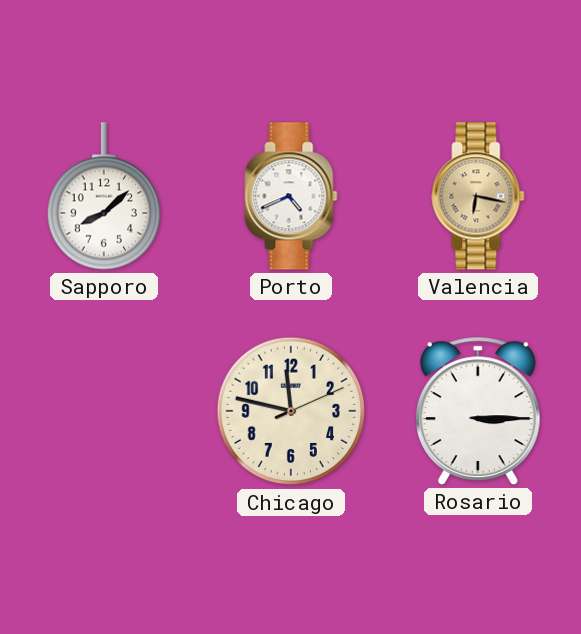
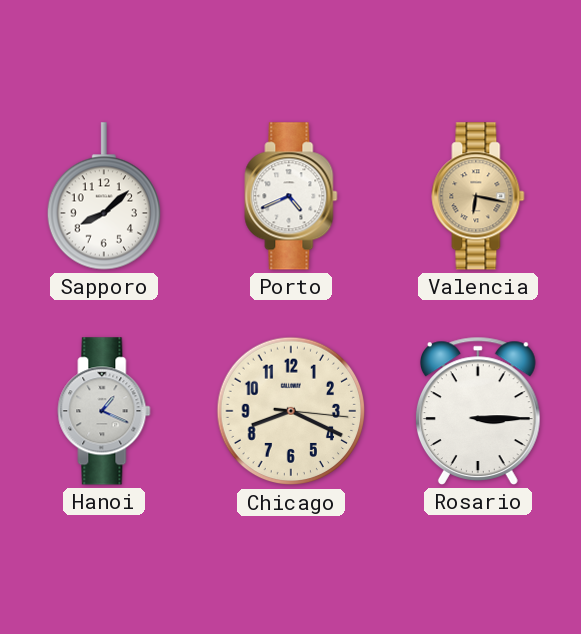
Hanoi: none -> 1:19
Chicago: 11:47 -> 8:19
